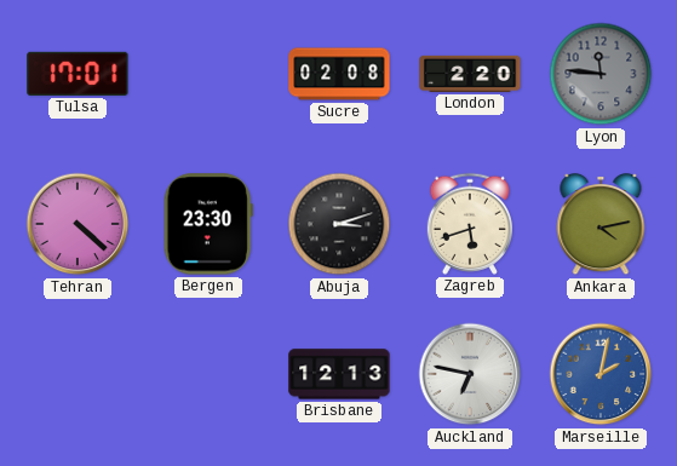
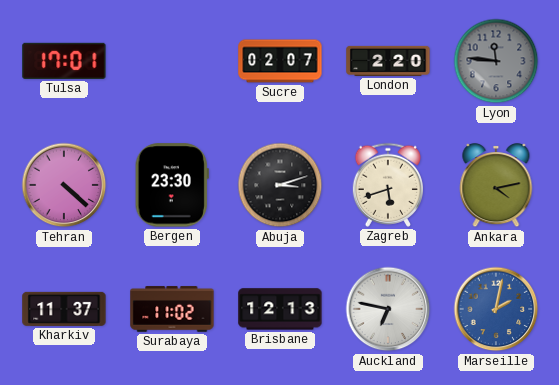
Sucre: 02:08 -> 02:07
Kharkiv: none -> 11:37
Surabaya: none -> 11:02
